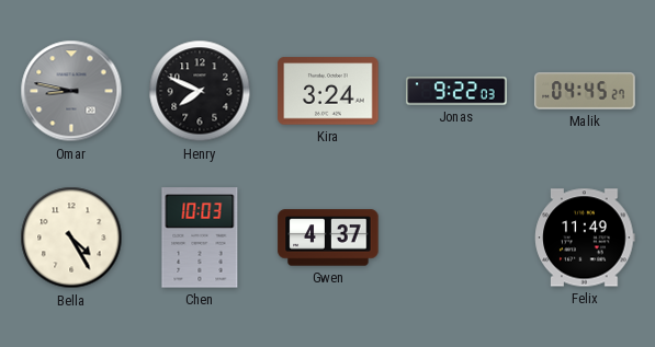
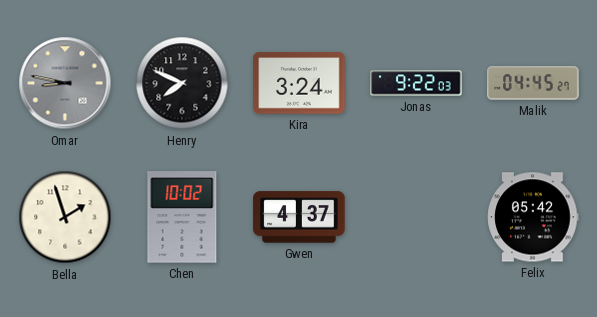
Bella: 4:25 -> 1:57
Chen: 10:03 -> 10:02
Felix: 11:49 -> 05:42
